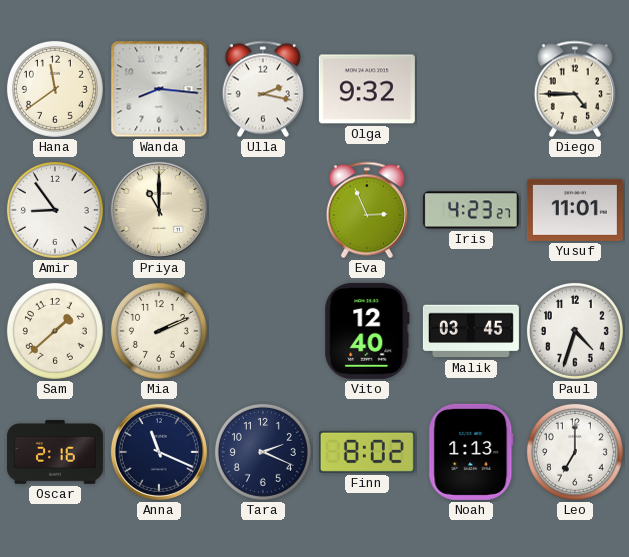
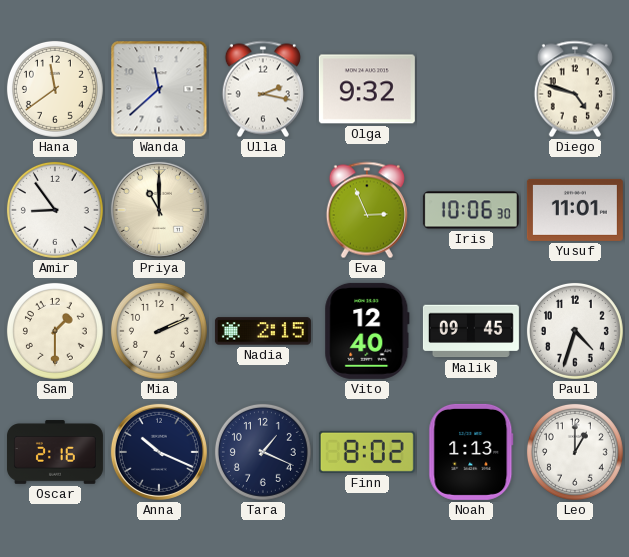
Wanda: 8:16 -> 11:38
Diego: 4:45 -> 4:48
Iris: 4:23 -> 10:06
Sam: 1:38 -> 1:30
Nadia: none -> 2:15
Malik: 03:45 -> 09:45
Anna: 11:19 -> 10:19
Tara: 2:19 -> 1:19
Leo: 7:00 -> 1:00
